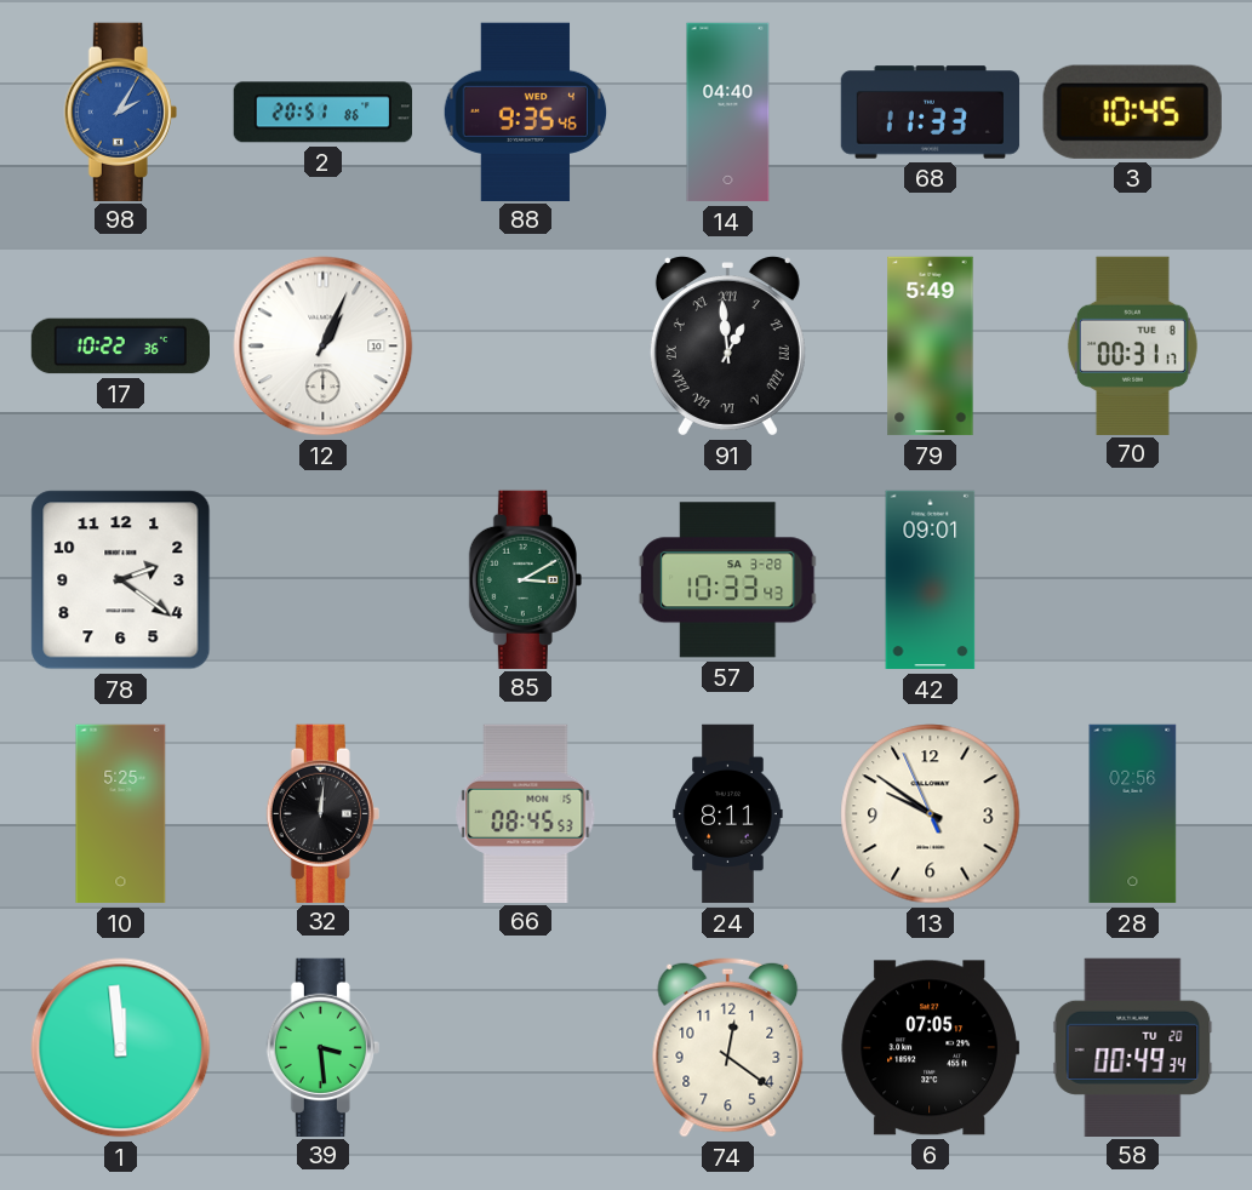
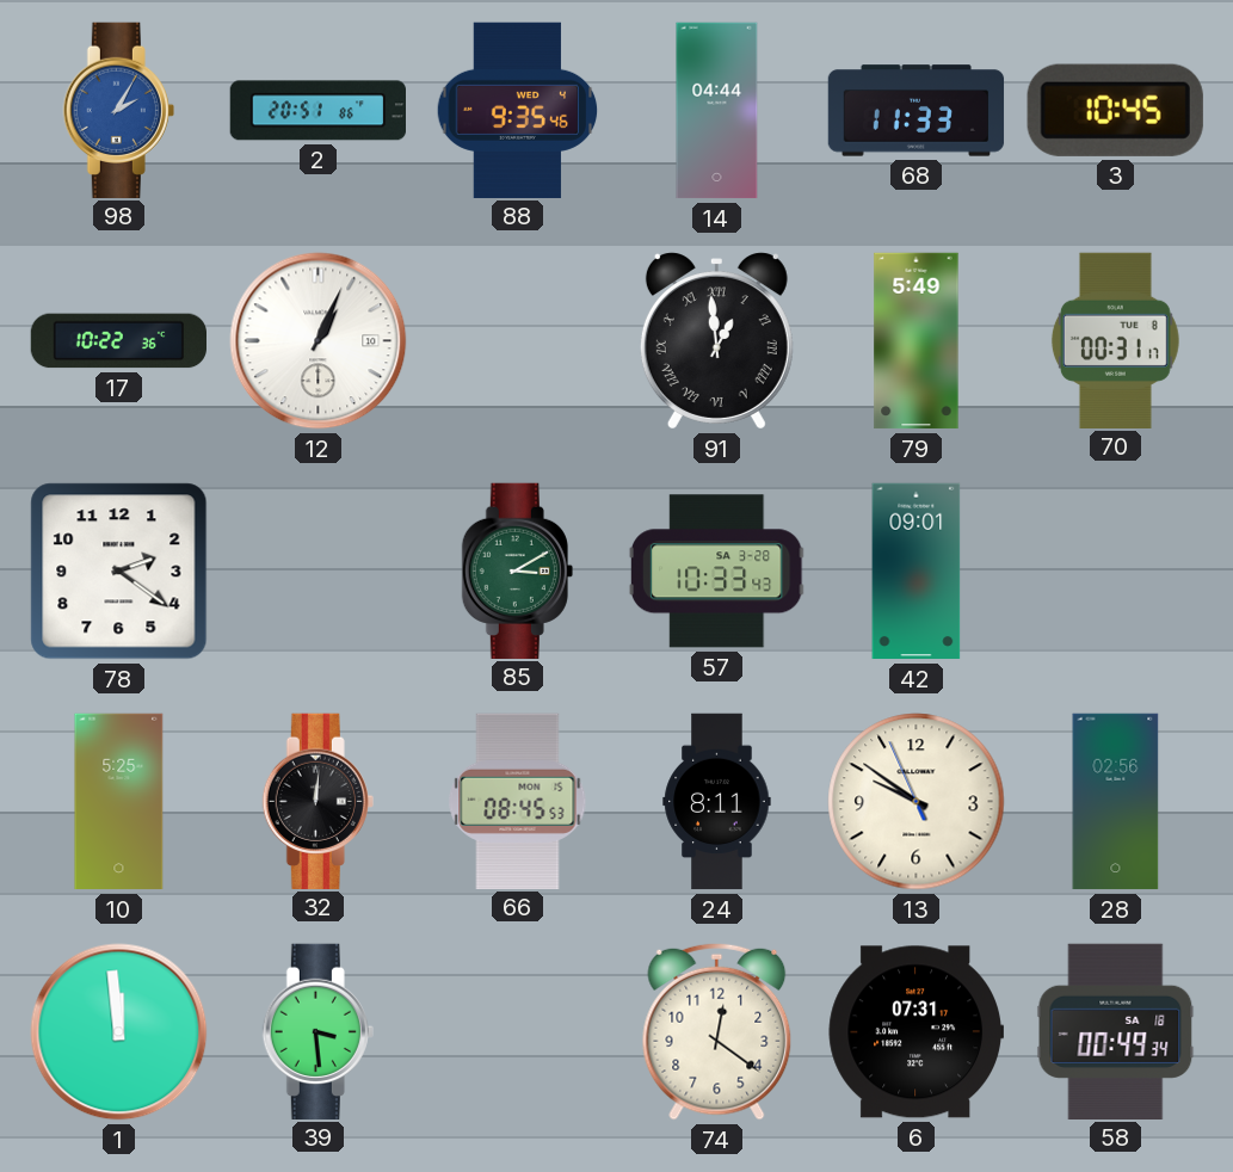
14: 04:40 -> 04:44
6: 07:05 -> 07:31
58 date: TU 20 -> SA 18
